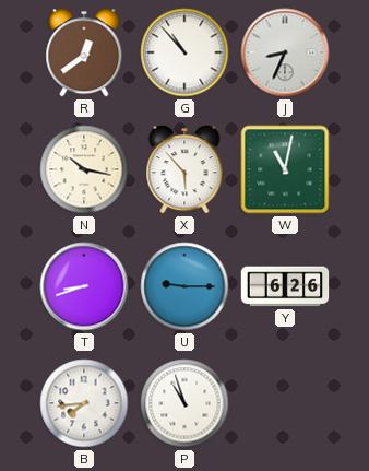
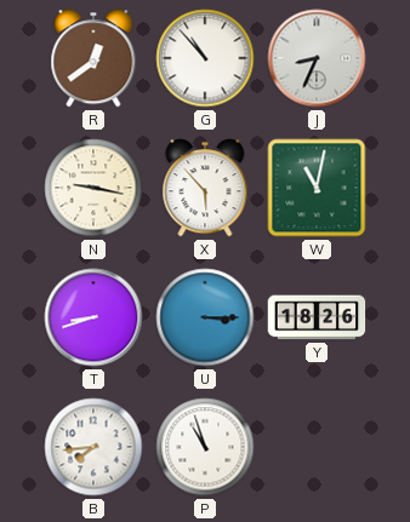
N: 10:17 -> 9:17
U: 9:15 -> 3:15
Y: 6:26 -> 18:26
